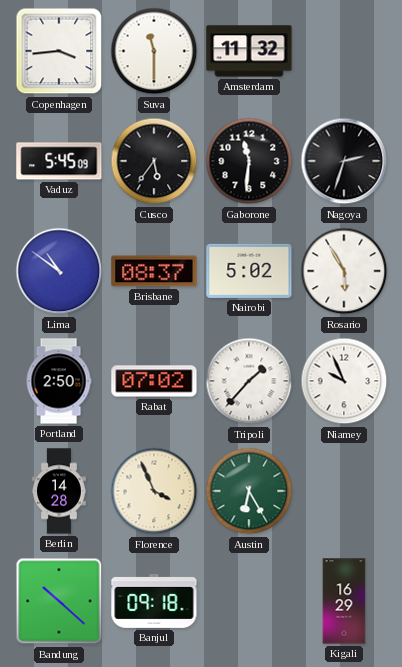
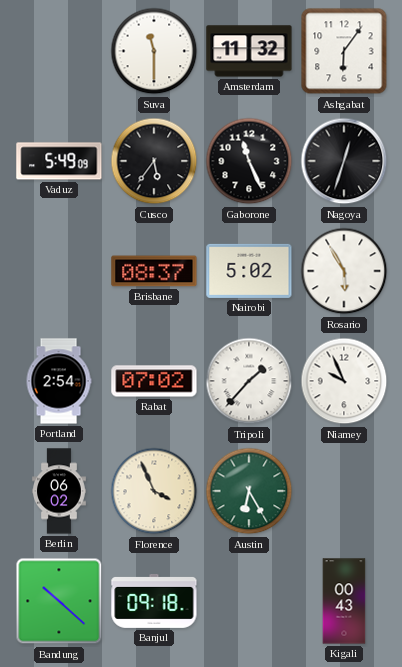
Copenhagen: 3:44 -> none
Ashgabat: none -> 6:06
Vaduz: 5:45 -> 5:49
Gaborone: 11:31 -> 11:26
Nagoya: 2:33 -> 12:33
Lima: 10:51 -> none
Portland: 2:50 -> 2:54
Berlin: 14:28 -> 06:02
Kigali: 16:29 -> 00:43
